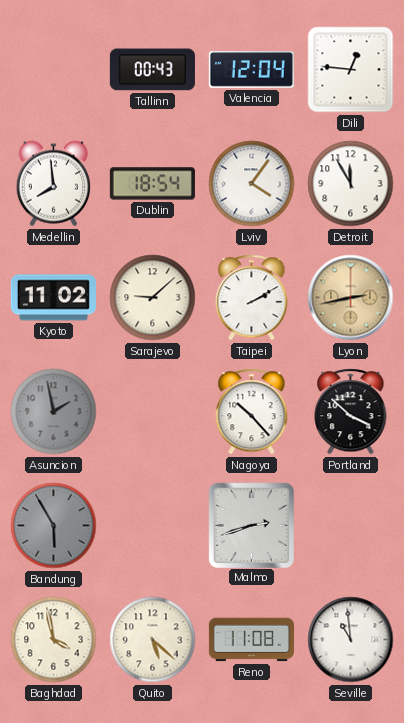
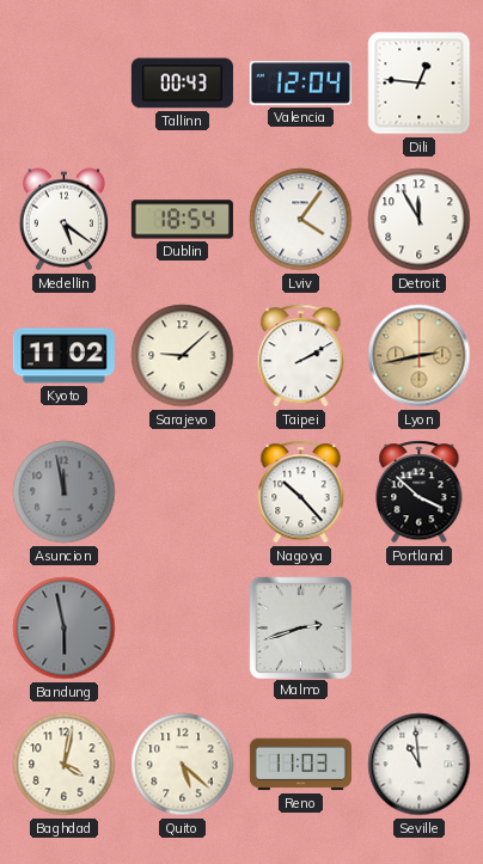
Medellin: 7:59 -> 5:21
Asuncion: 1:58 -> 11:58
Bandung: 5:55 -> 5:58
Baghdad: 3:58 -> 4:02
Reno: 11:08 -> 11:03
